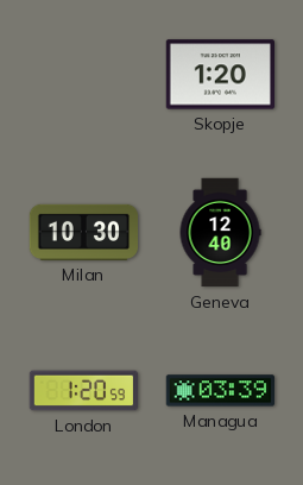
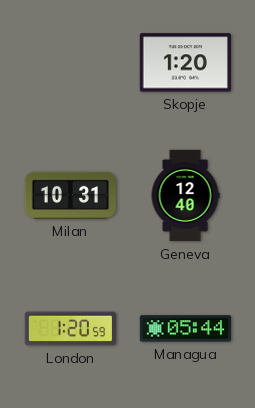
Milan: 10:30 -> 10:31
Managua: 03:39 -> 05:44
